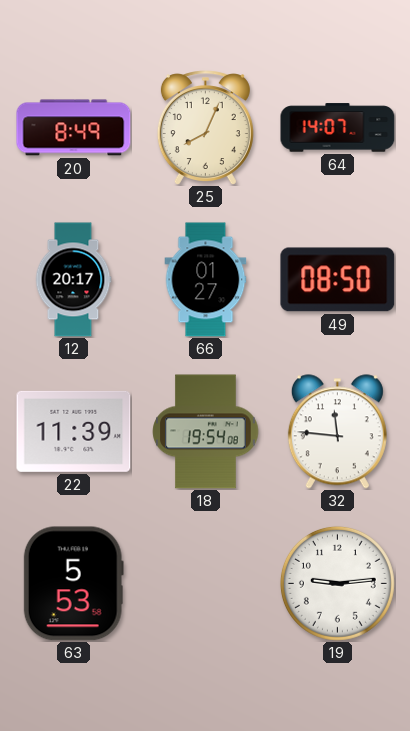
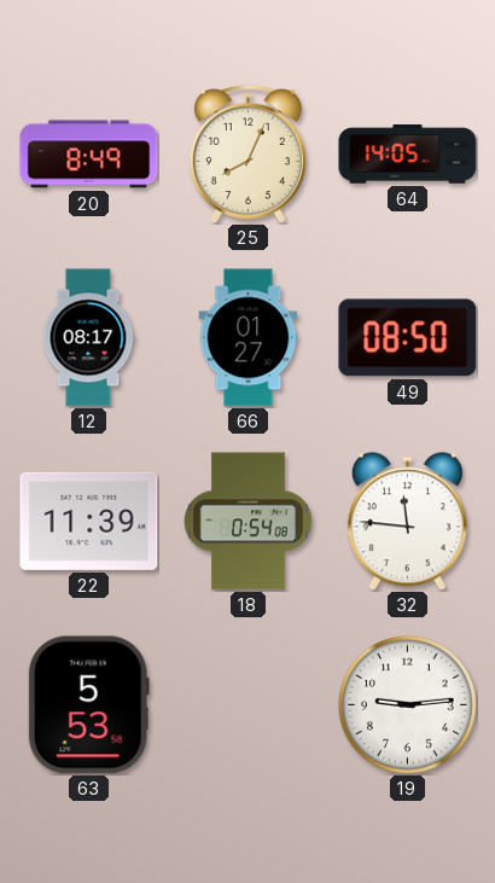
64: 14:07 -> 14:05
12: 20:17 -> 08:17
18: 19:54 -> 0:54
